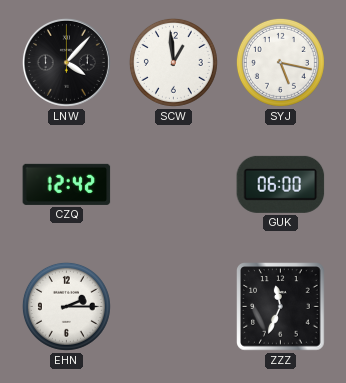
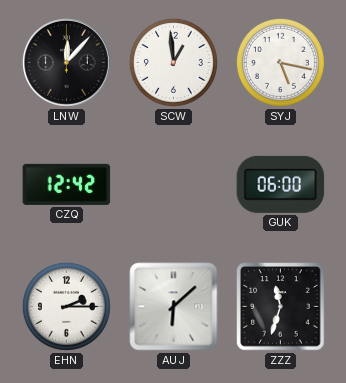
LNW: 4:07 -> 12:07
AUJ: none -> 6:08
ZZZ: 11:34 -> 11:33
